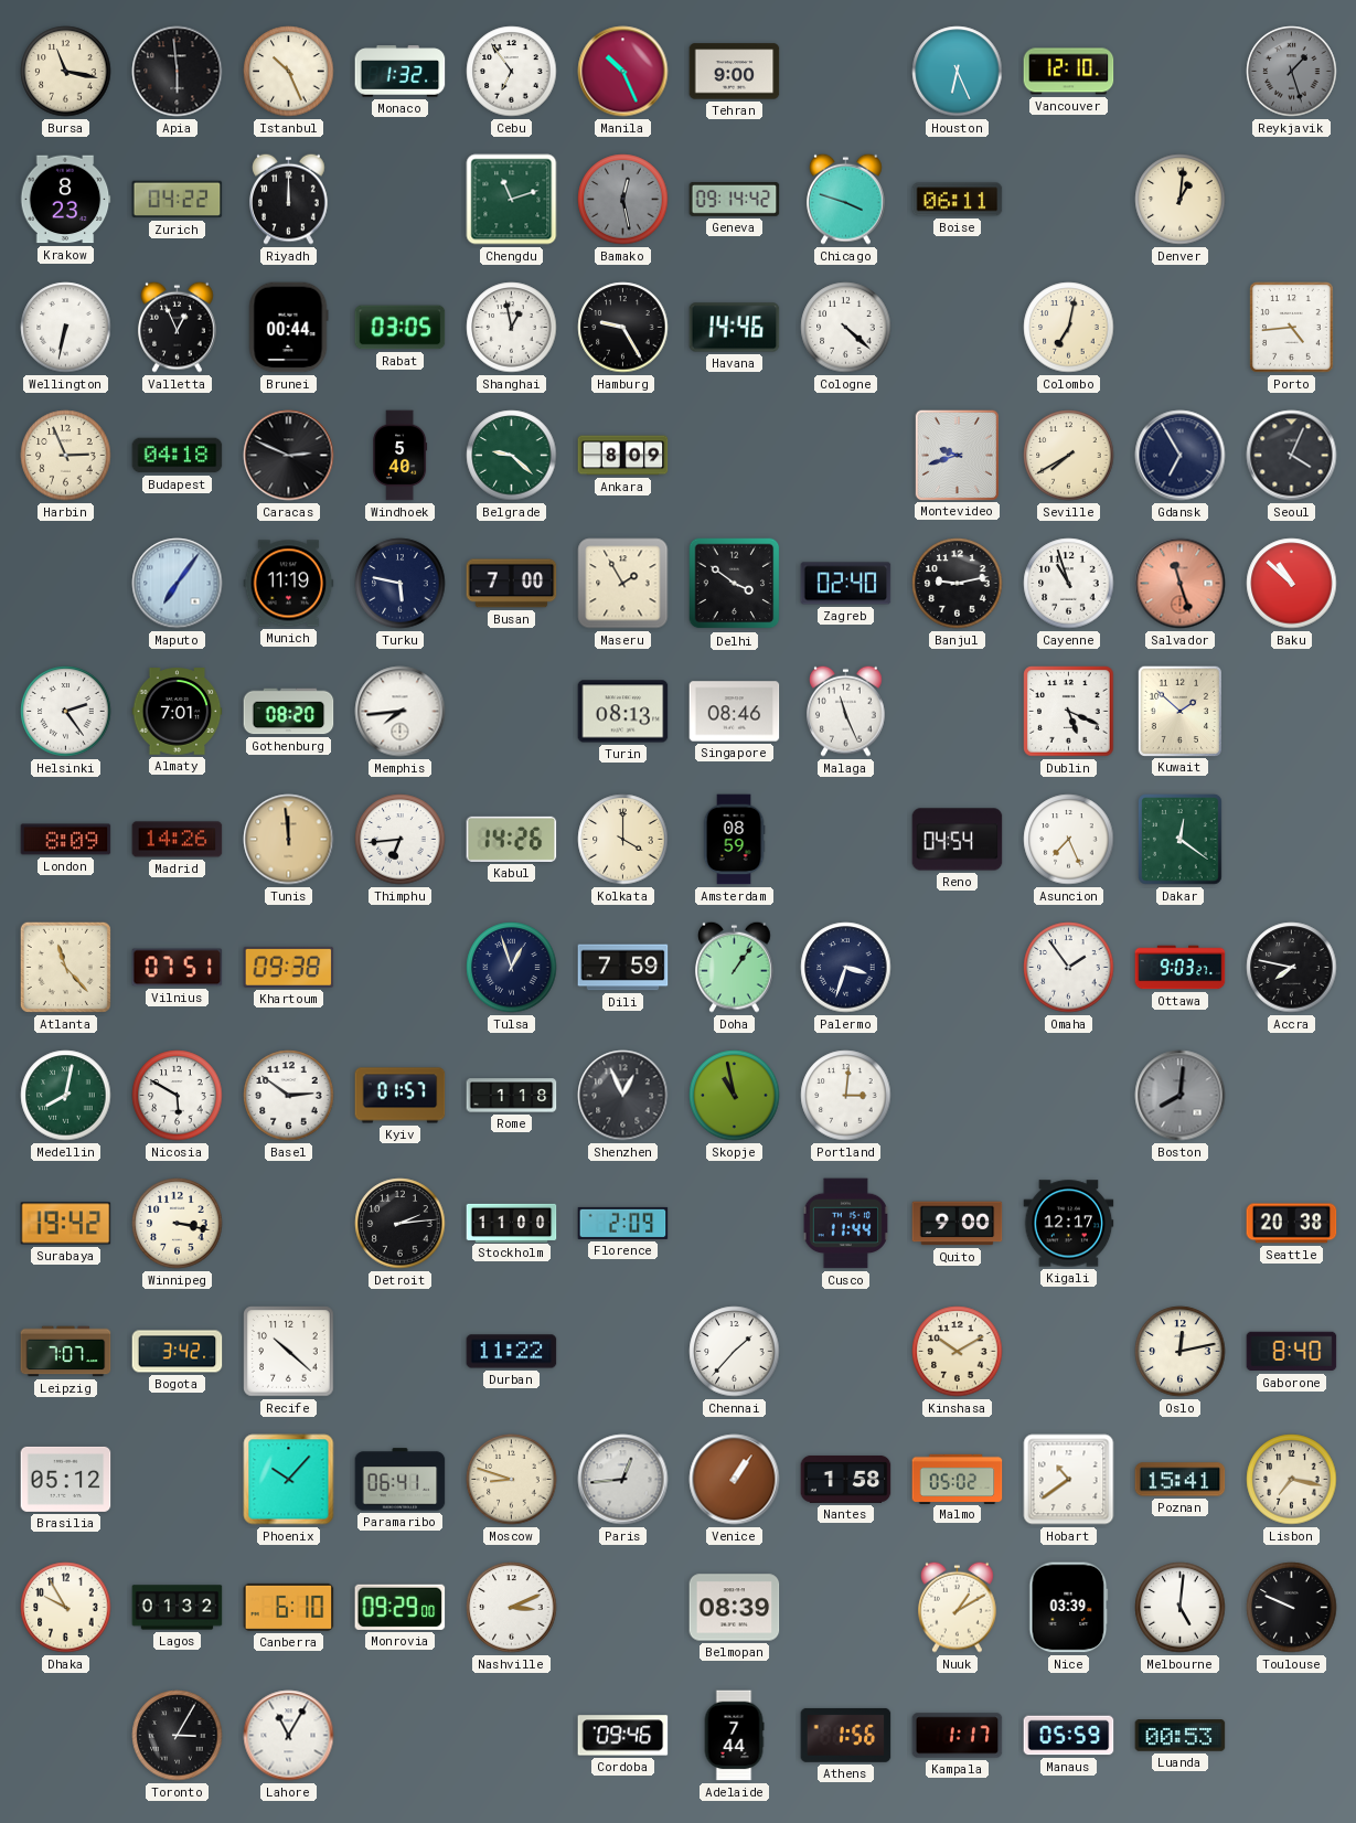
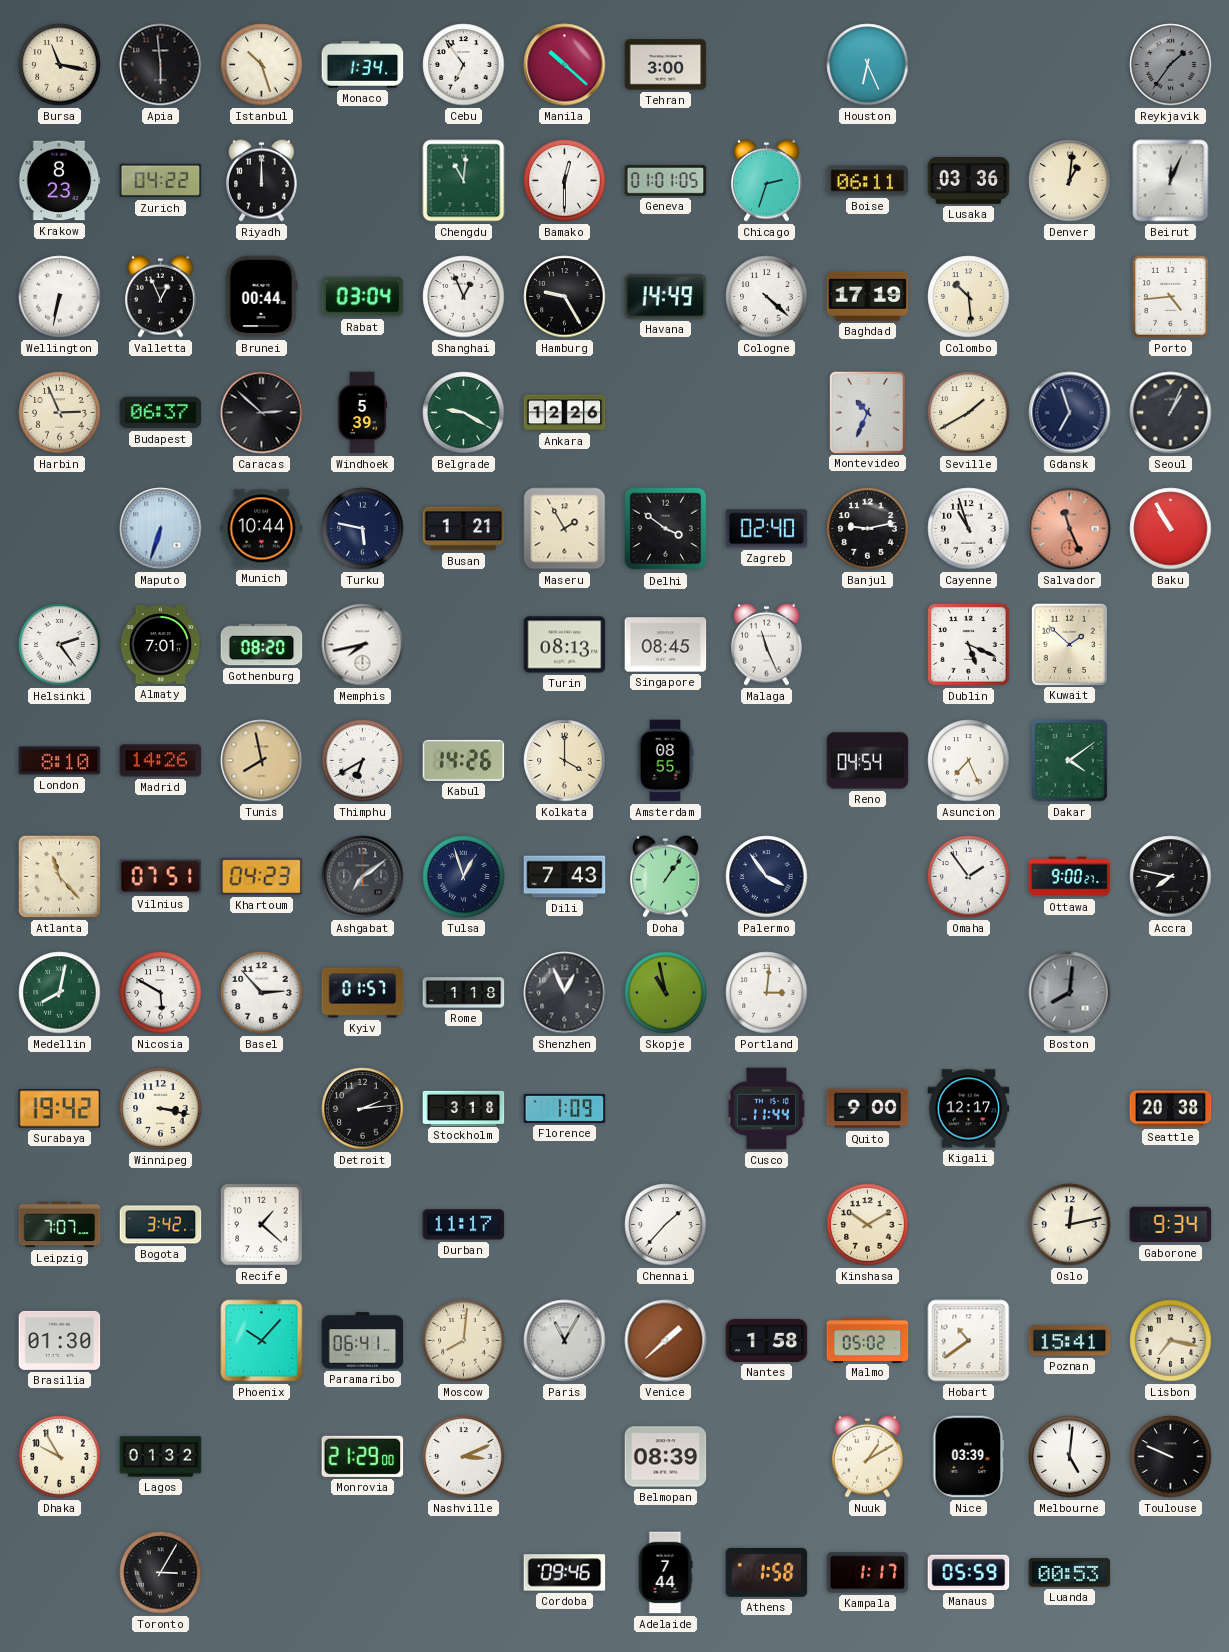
Istanbul: 10:26 -> 10:27
Monaco: 1:32 -> 1:34
Manila: 10:26 -> 10:22
Tehran: 9:00 -> 3:00
Vancouver: 12:10 -> none
Reykjavik: 1:27 -> 1:36
Chengdu: 11:12 -> 11:01
Bamako: 12:28 -> 12:30
Bamako dial: grey -> white
Geneva: 09:14 -> 01:01
Chicago: 3:48 -> 2:33
Lusaka: none -> 03:36
Beirut: none -> 12:04
Rabat: 03:05 -> 03:04
Shanghai: 12:58 -> 12:56
Havana: 14:46 -> 14:49
Baghdad: none -> 17:19
Colombo: 7:02 -> 10:29
Budapest: 04:18 -> 06:37
Caracas: 2:49 -> 2:52
Windhoek: 5:40 -> 5:39
Belgrade: 9:22 -> 9:20
Ankara: 8:09 -> 12:26
Montevideo: 9:42 -> 10:34
Seville: 7:40 -> 1:40
Gdansk: 6:55 -> 6:57
Seoul: 4:04 -> 1:04
Maputo: 7:06 -> 6:33
Munich: 11:19 -> 10:44
Busan: 7:00 -> 1:21
Salvador: 11:27 -> 11:26
Baku: 10:52 -> 10:55
Memphis: 7:44 -> 7:43
Singapore: 08:46 -> 08:45
London: 8:09 -> 8:10
Tunis: 11:59 -> 7:58
Thimphu: 6:44 -> 6:40
Amsterdam: 08:59 -> 08:55
Dakar: 12:21 -> 4:09
Khartoum: 09:38 -> 04:23
Ashgabat: none -> 7:09
Dili: 7:59 -> 7:43
Palermo: 3:33 -> 3:54
Ottawa: 9:03 -> 9:00
Basel: 2:51 -> 2:53
Stockholm: 11:00 -> 3:18
Florence: 2:09 -> 1:09
Recife: 10:22 -> 1:22
Durban: 11:22 -> 11:17
Gaborone: 8:40 -> 9:34
Brasilia: 05:12 -> 01:30
Moscow: 8:48 -> 8:01
Paris: 12:44 -> 11:05
Venice: 1:06 -> 1:38
Canberra: 6:10 -> none
Monrovia: 09:29 -> 21:29
Lahore: 11:05 -> none
Athens: 1:56 -> 1:58
